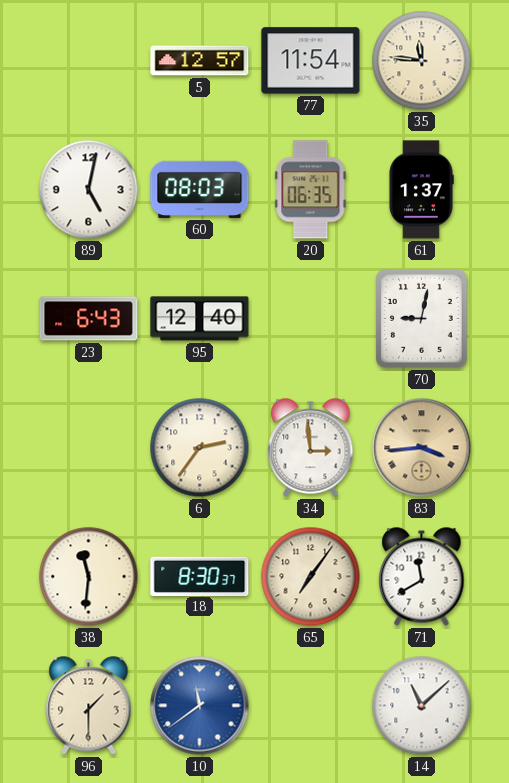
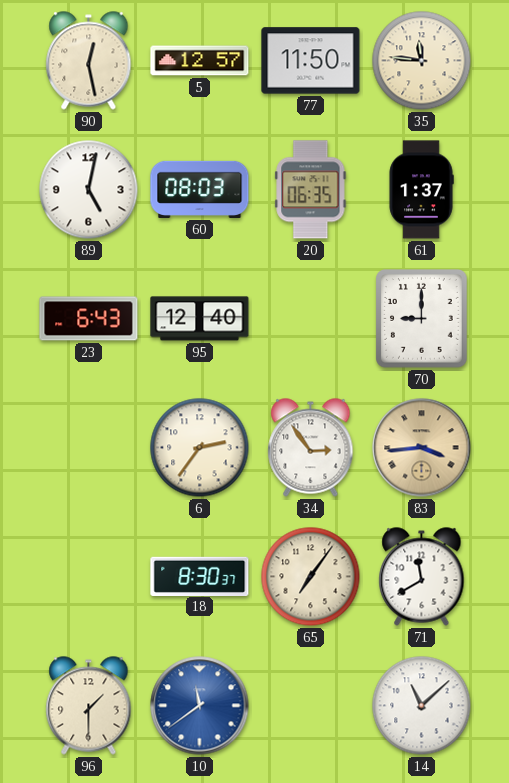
90: none -> 12:28
77: 11:54 -> 11:50
70: 9:02 -> 9:00
34: 2:59 -> 2:54
38: 11:31 -> none
